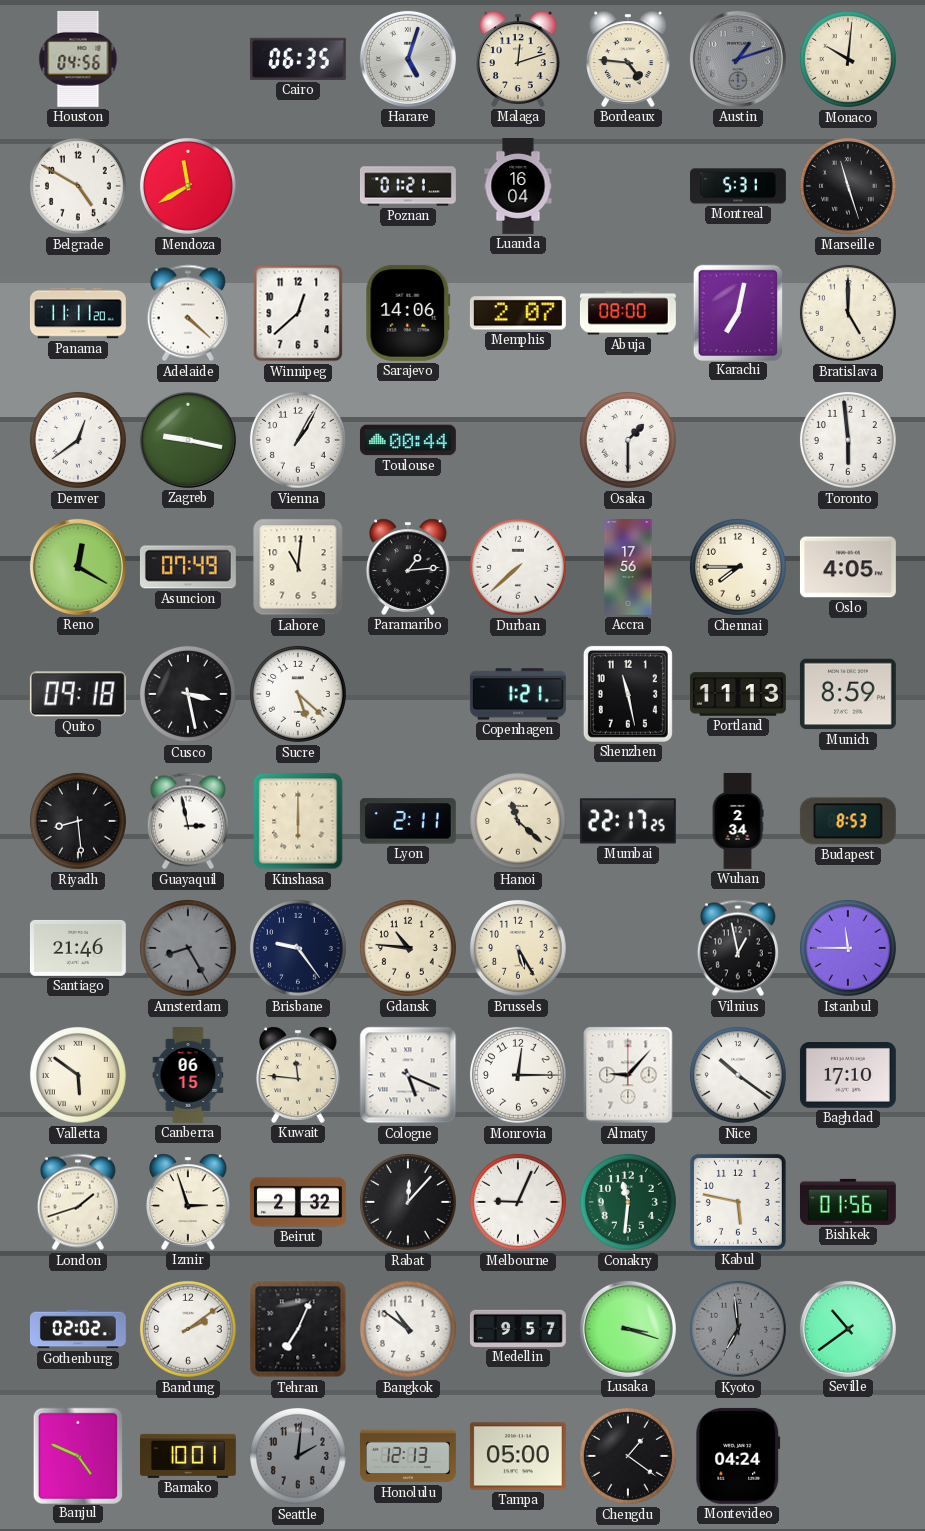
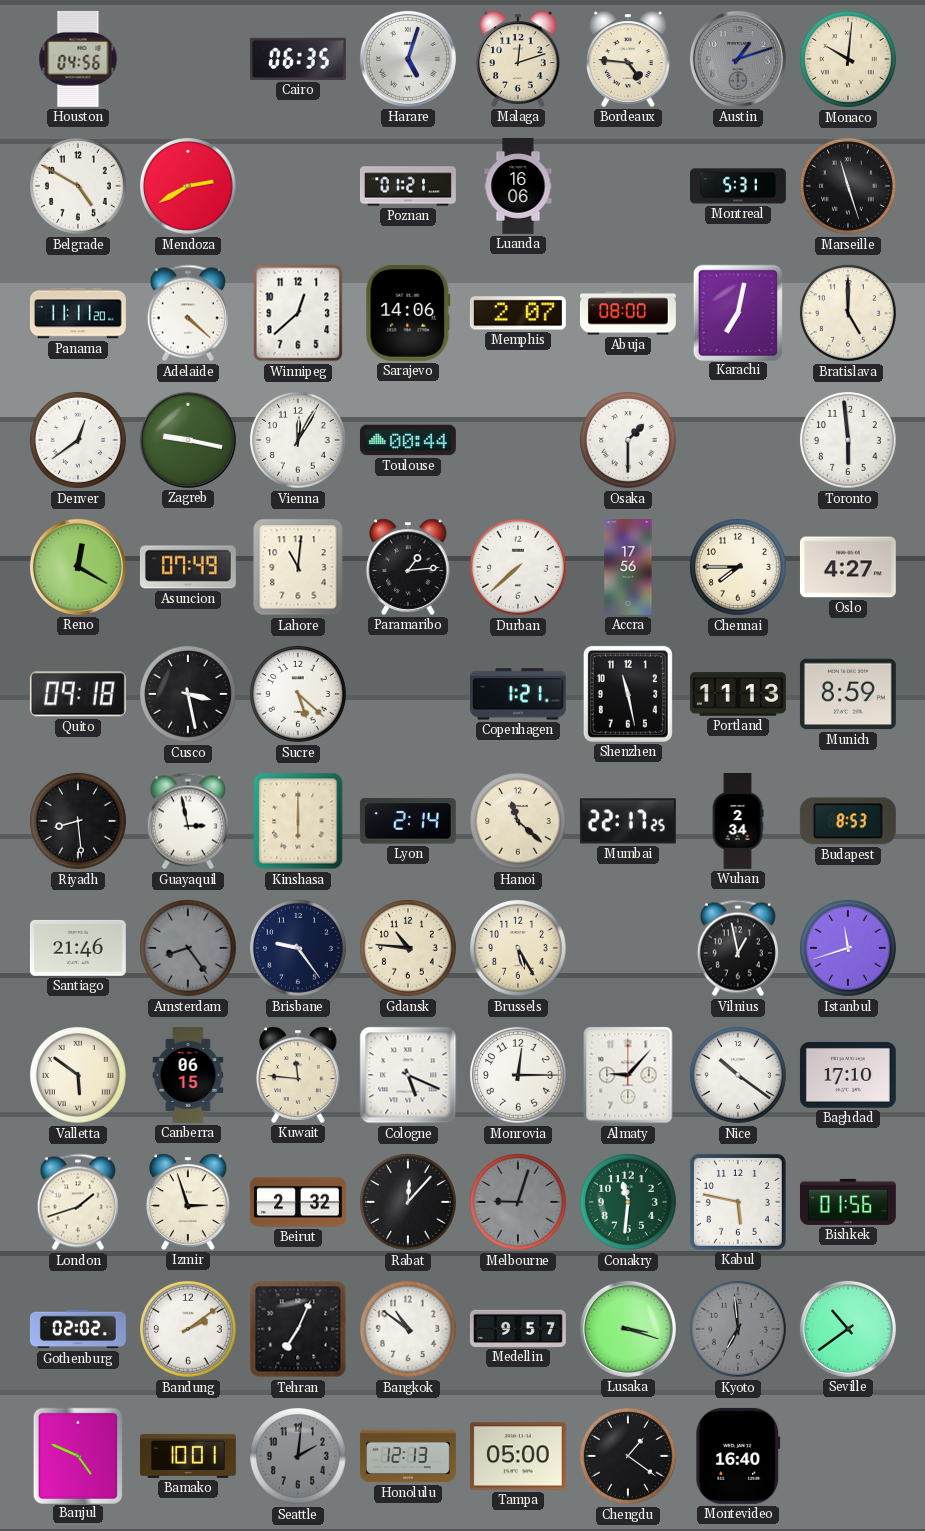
Mendoza: 11:40 -> 2:40
Luanda: 16:04 -> 16:06
Vienna: 1:05 -> 12:05
Oslo: 4:05 -> 4:27
Lyon: 2:11 -> 2:14
Amsterdam: 8:25 -> 8:24
Istanbul: 11:45 -> 11:42
Melbourne: 9:04 -> 9:03
Melbourne dial: white -> grey
Montevideo: 04:24 -> 16:40
